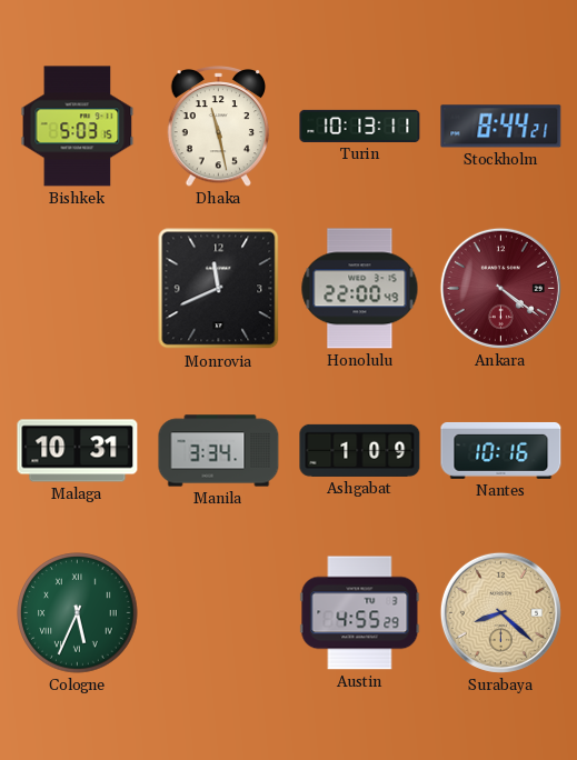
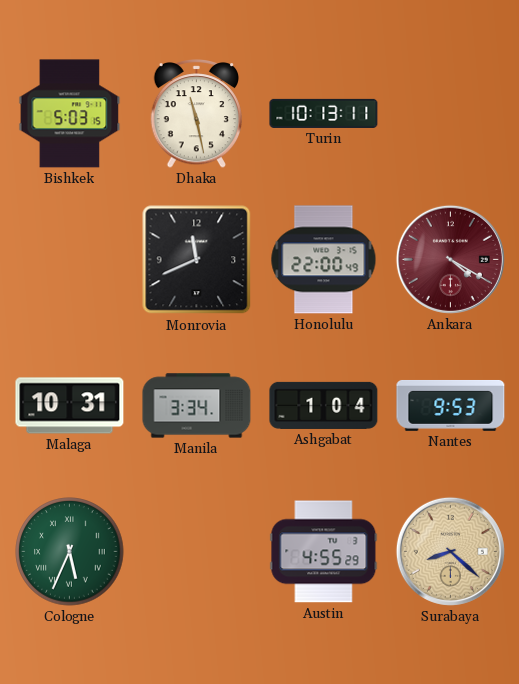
Stockholm: 8:44 -> none
Ankara: 4:21 -> 4:20
Ashgabat: 1:09 -> 1:04
Nantes: 10:16 -> 9:53
